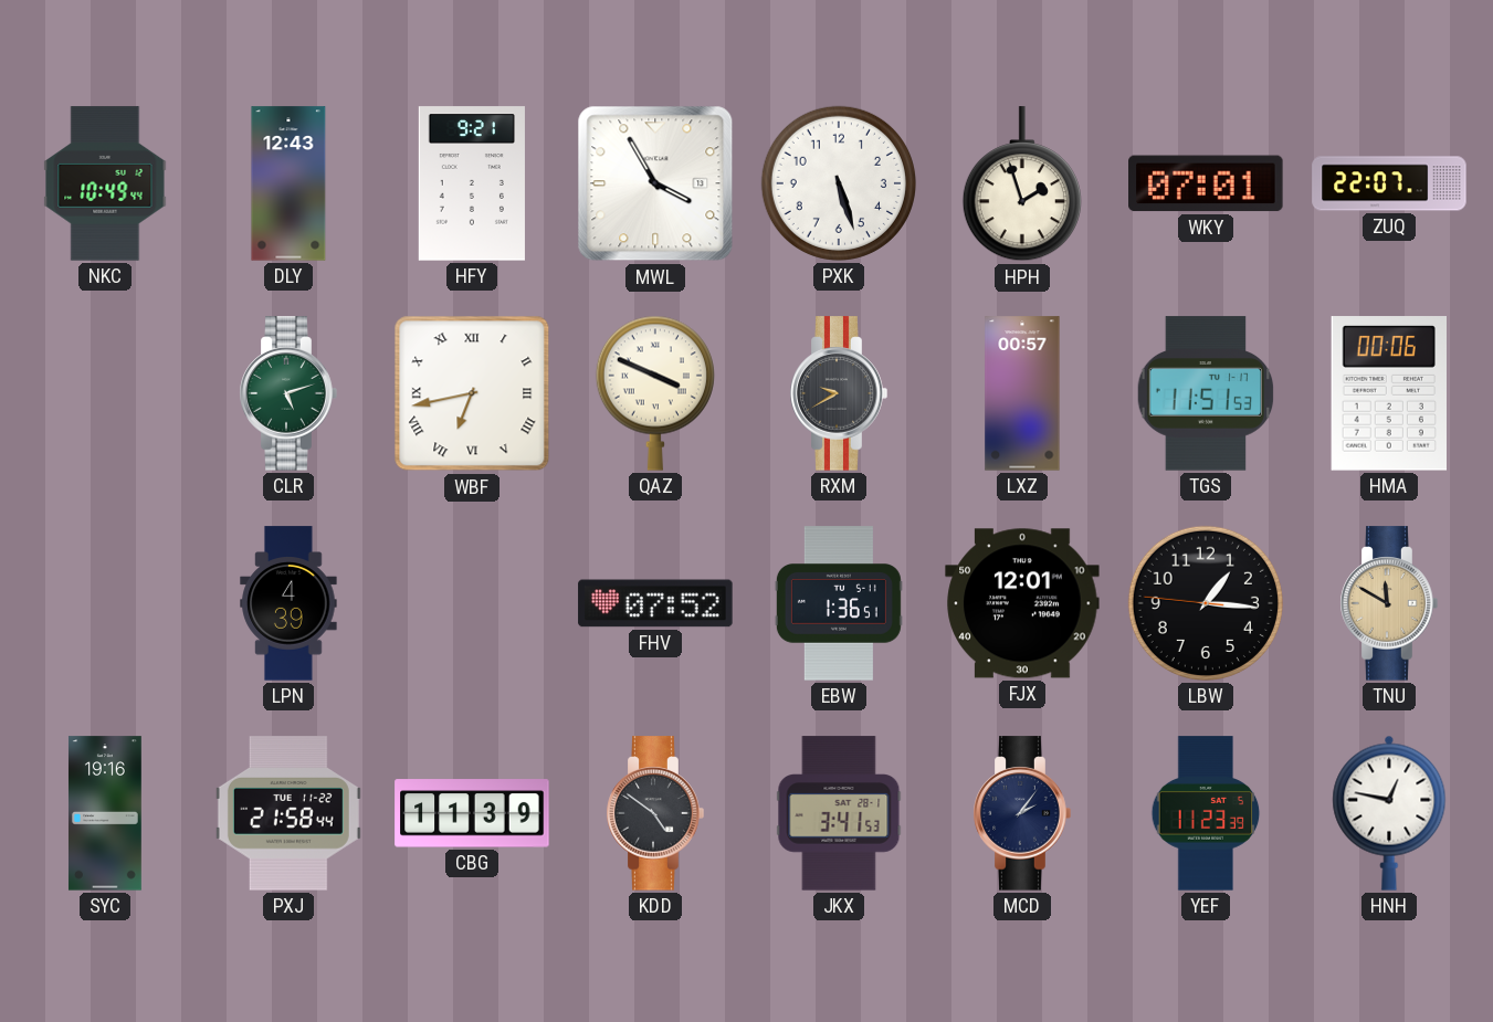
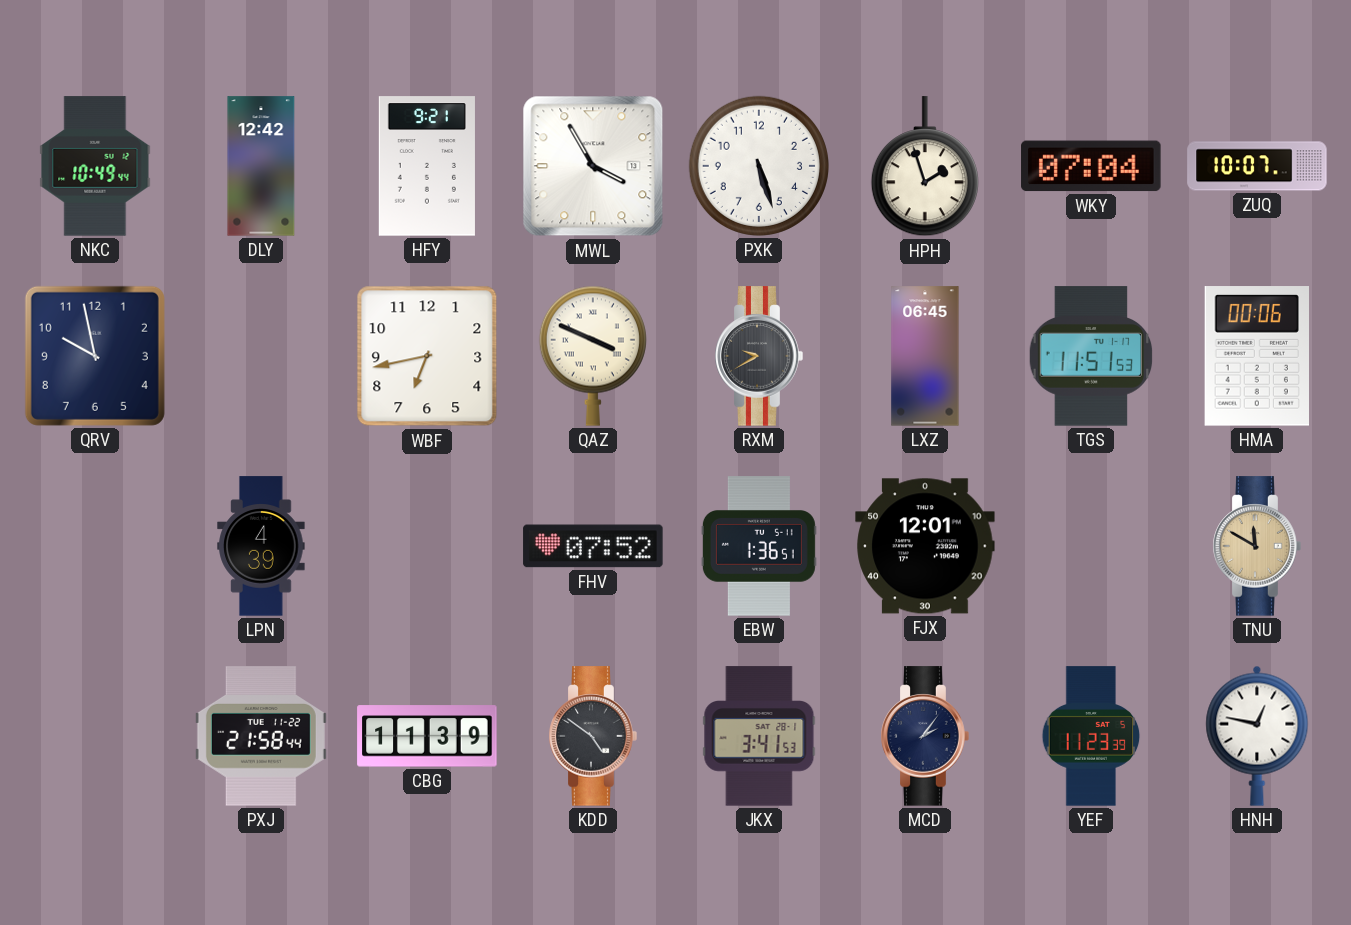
DLY: 12:43 -> 12:42
WKY: 07:01 -> 07:04
ZUQ: 22:07 -> 10:07
QRV: none -> 9:58
CLR: 5:12 -> none
WBF numerals: Roman -> Arabic
LXZ: 00:57 -> 06:45
LBW: 1:15 -> none
SYC: 19:16 -> none
